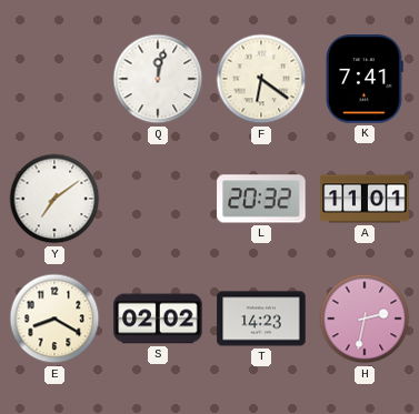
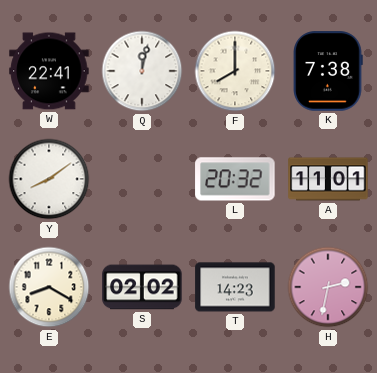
W: none -> 22:41
F: 6:21 -> 8:00
K: 7:41 -> 7:38
Y: 7:09 -> 8:09
